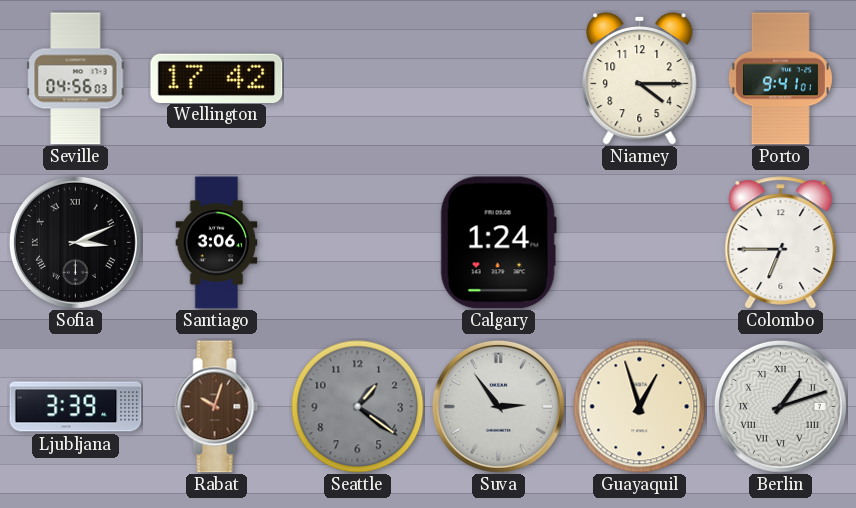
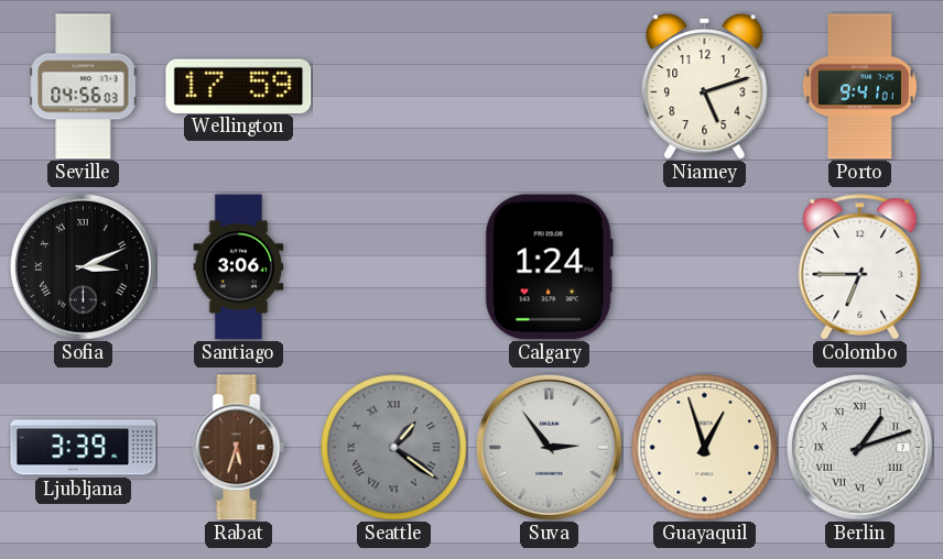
Wellington: 17:42 -> 17:59
Niamey: 4:15 -> 5:12
Rabat: 10:03 -> 5:33
Seattle numerals: Arabic -> Roman
